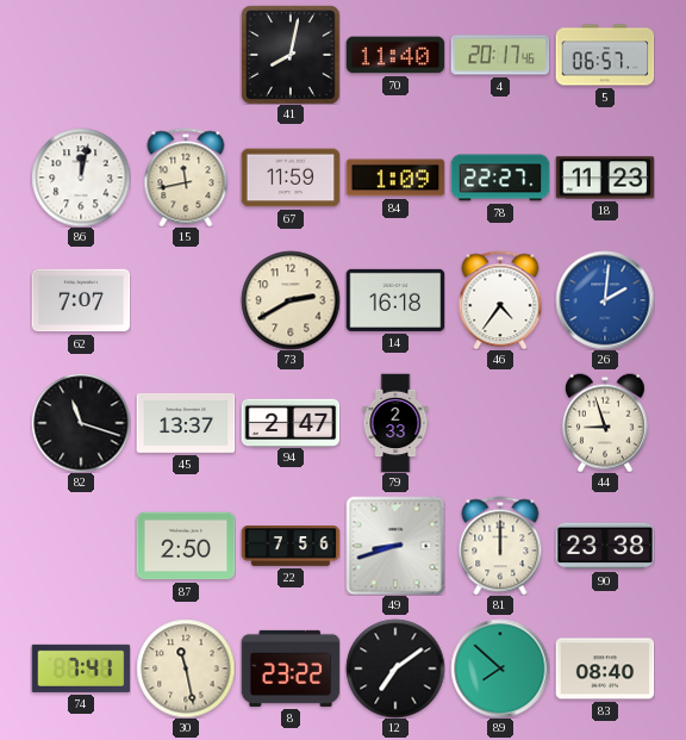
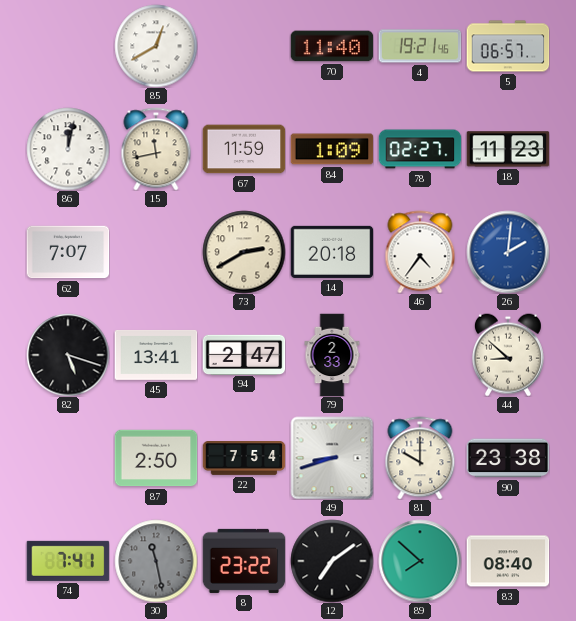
85: none -> 12:40
41: 8:02 -> none
4: 20:17 -> 19:21
78: 22:27 -> 02:27
14: 16:18 -> 20:18
82: 11:18 -> 5:18
45: 13:37 -> 13:41
44: 8:57 -> 8:52
22: 7:56 -> 7:54
81: 12:00 -> 10:00
30 dial: cream -> grey
